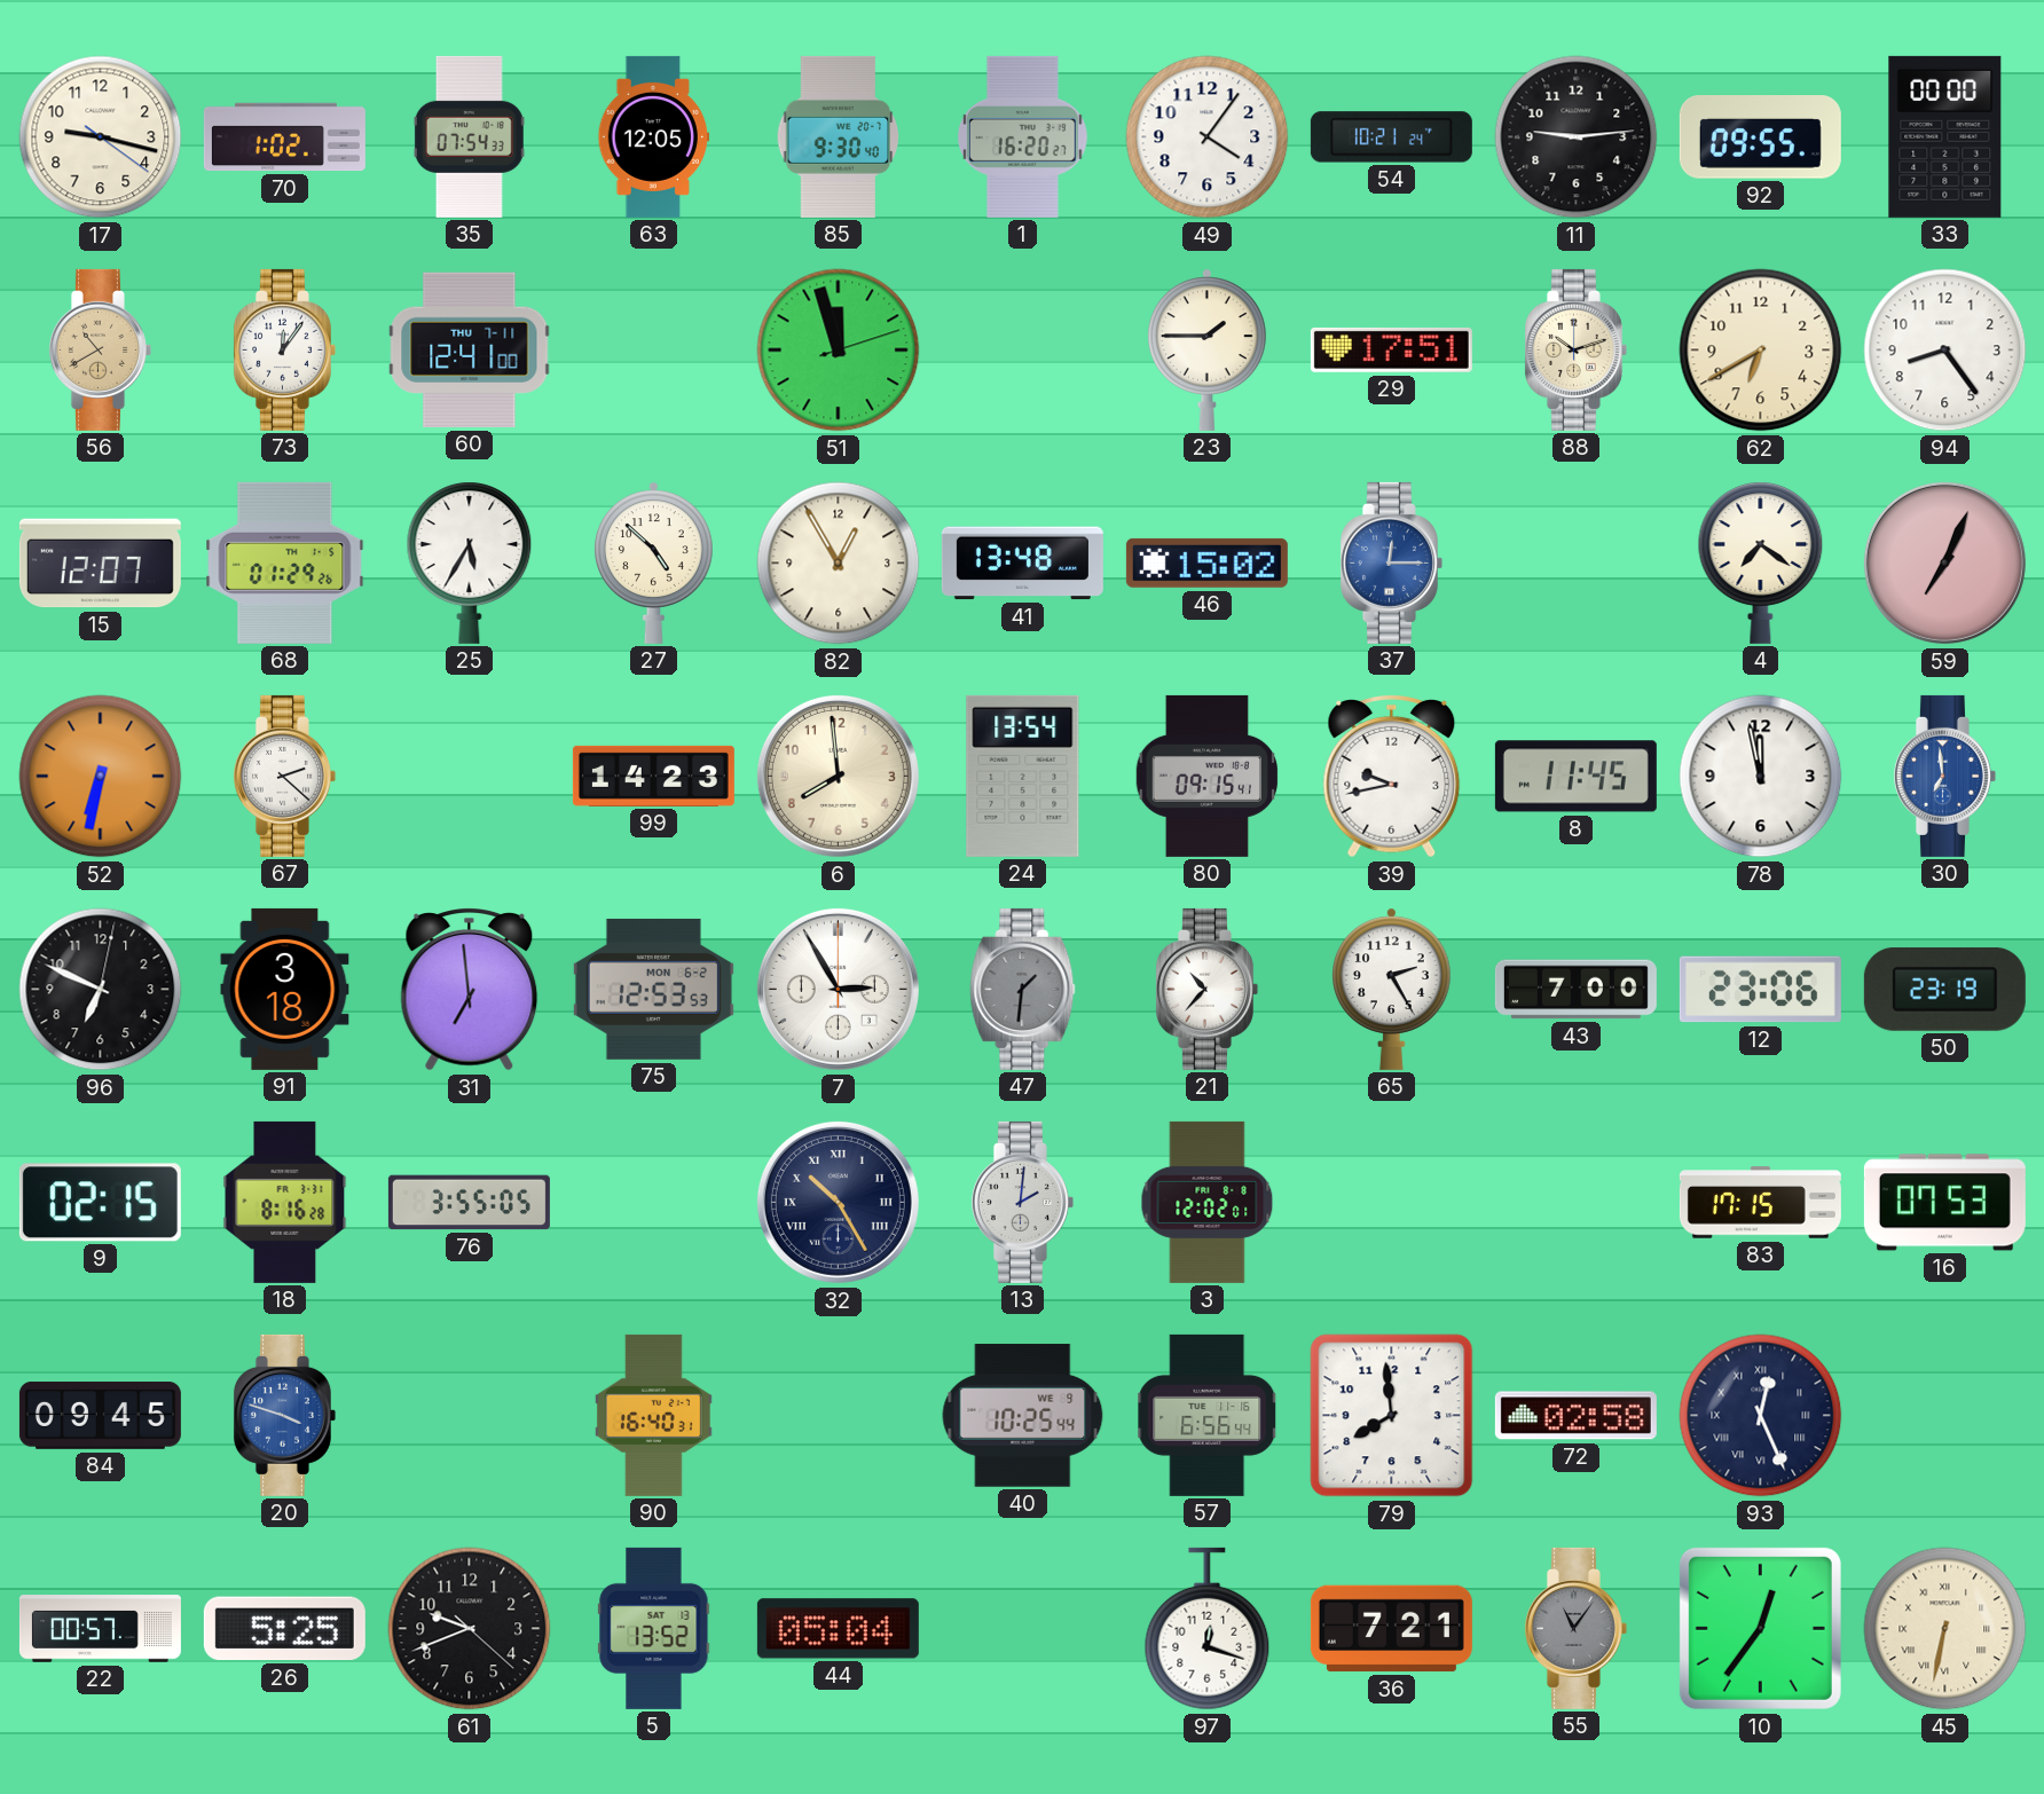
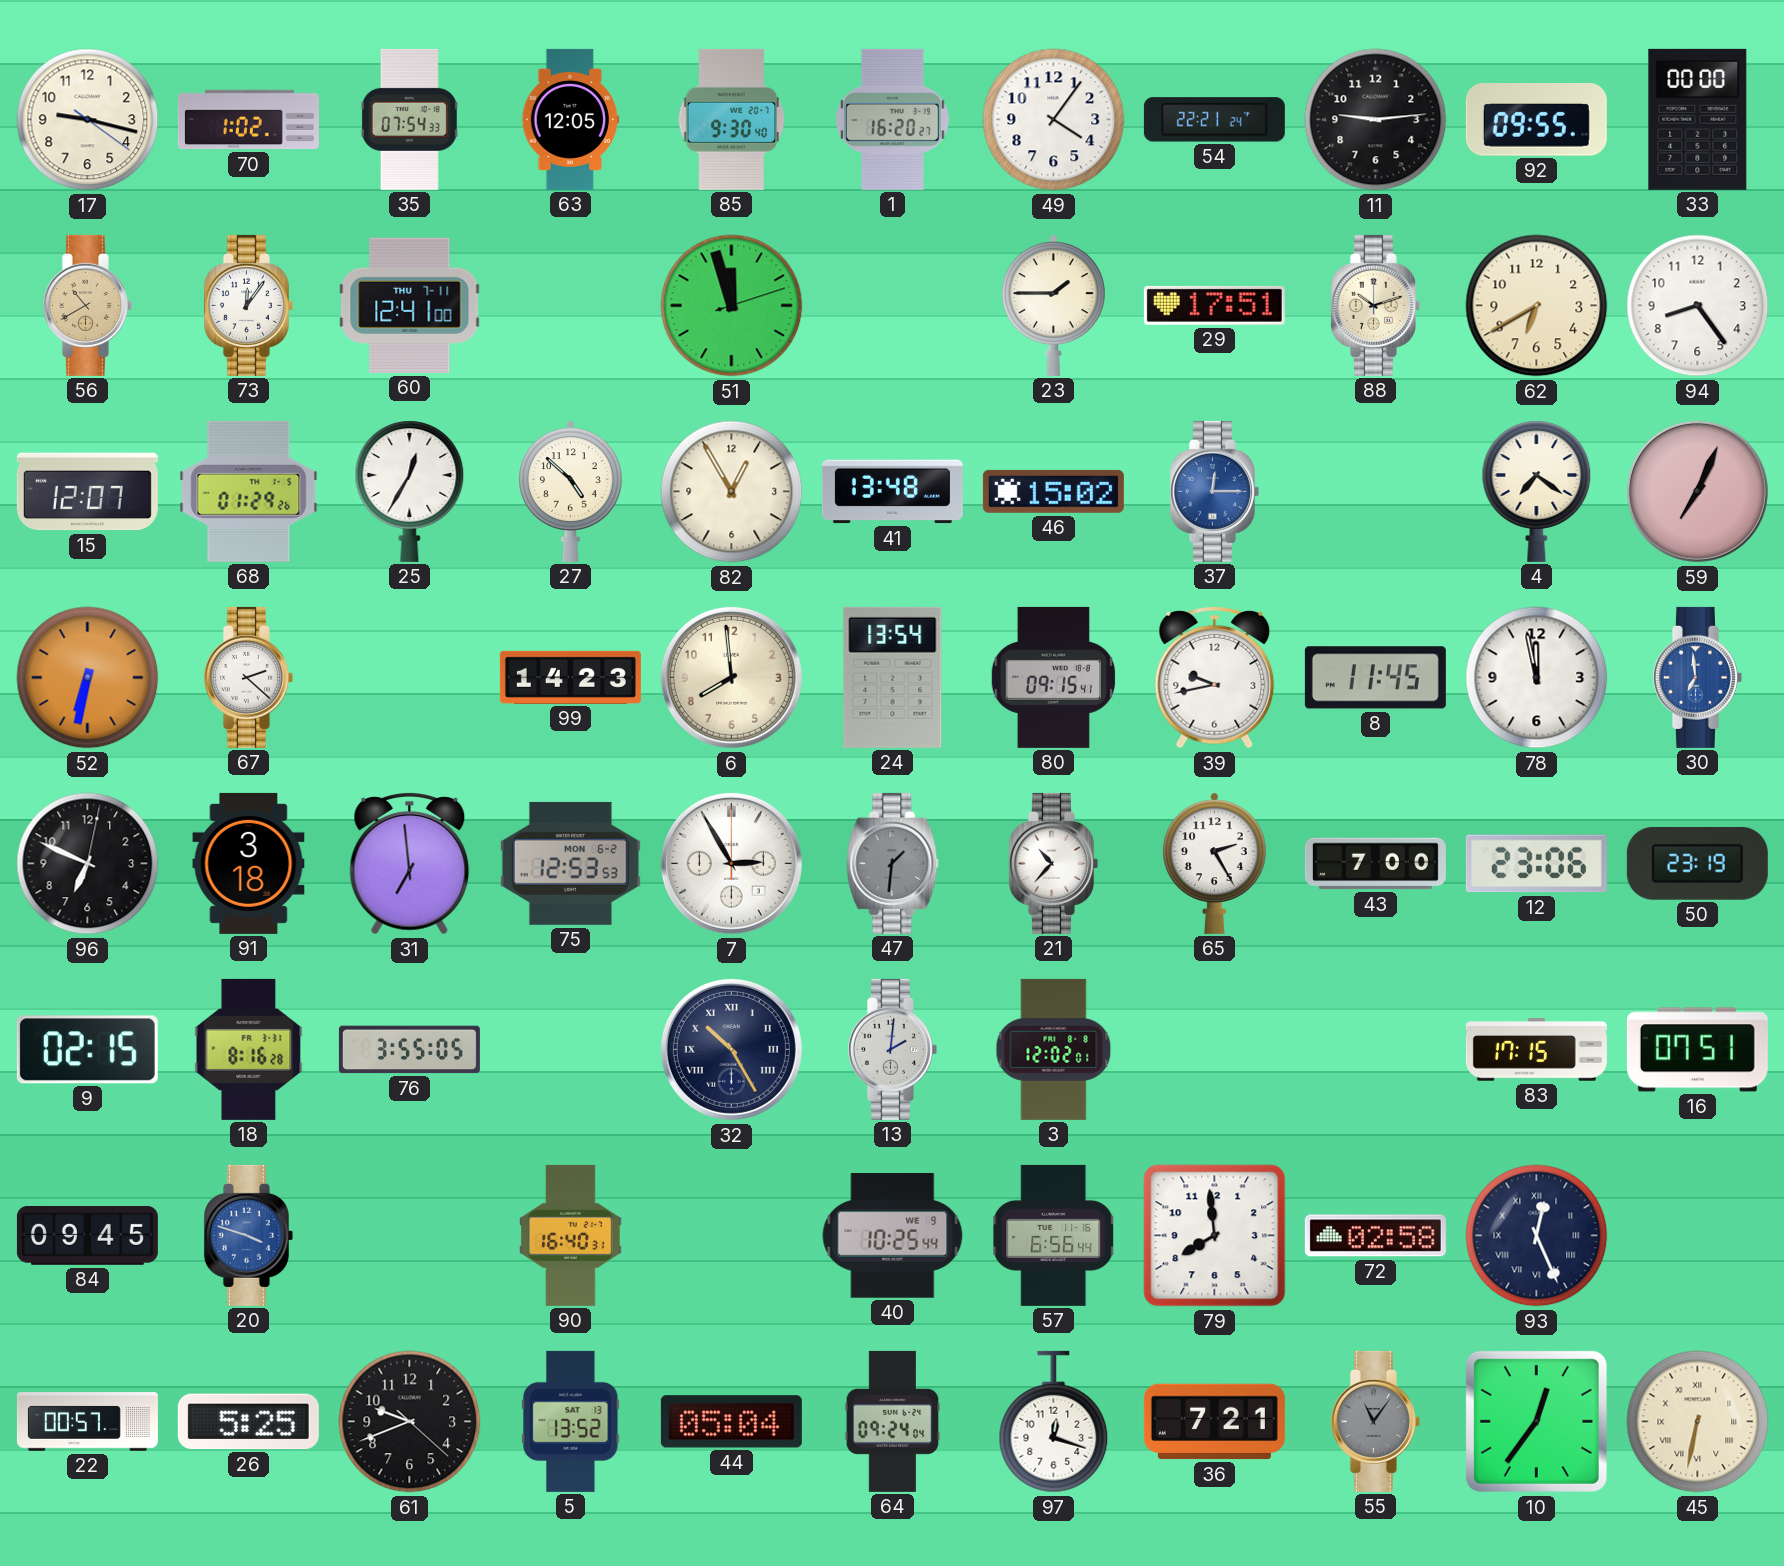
54: 10:21 -> 22:21
25: 5:35 -> 12:35
16: 07:53 -> 07:51
64: none -> 09:24
